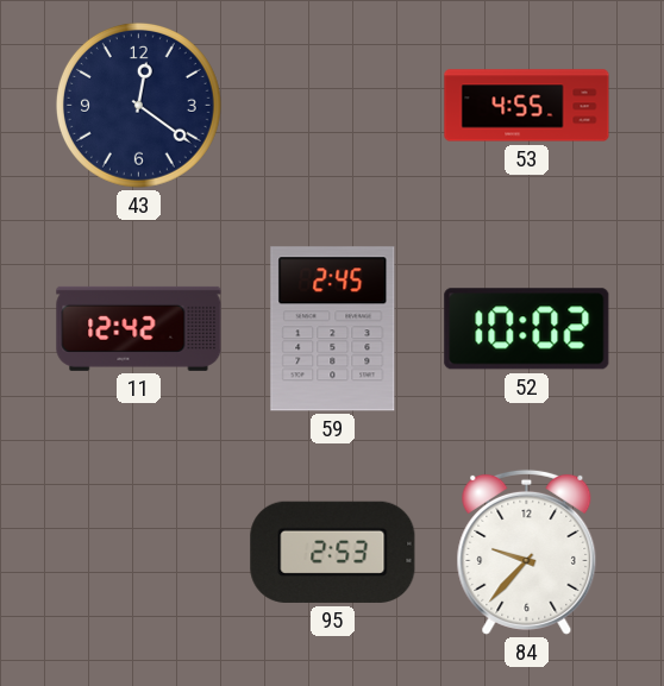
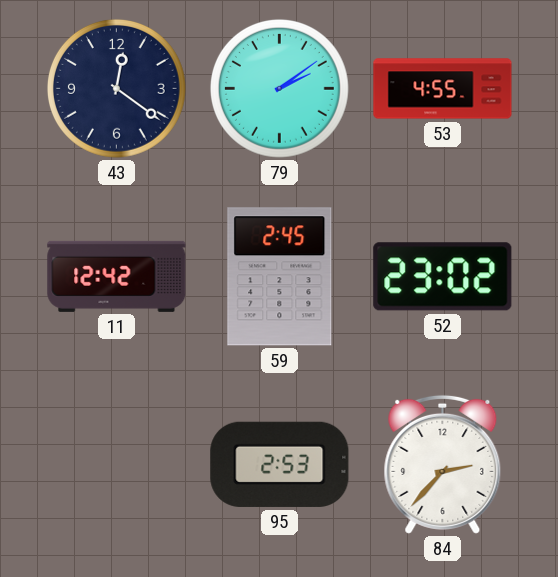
79: none -> 2:09
52: 10:02 -> 23:02
84: 9:37 -> 2:37
